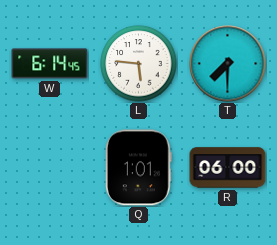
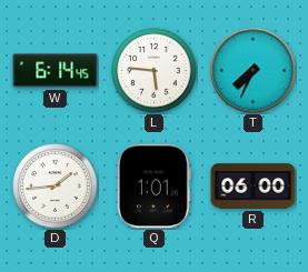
T: 7:30 -> 7:34
D: none -> 1:44
